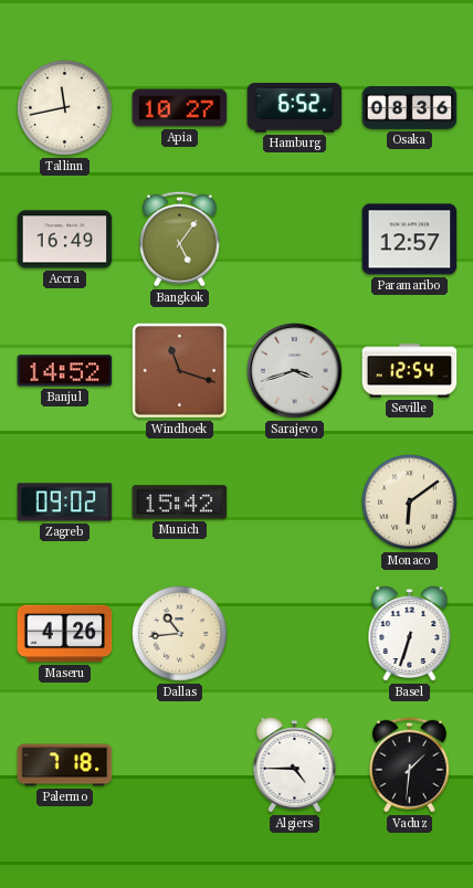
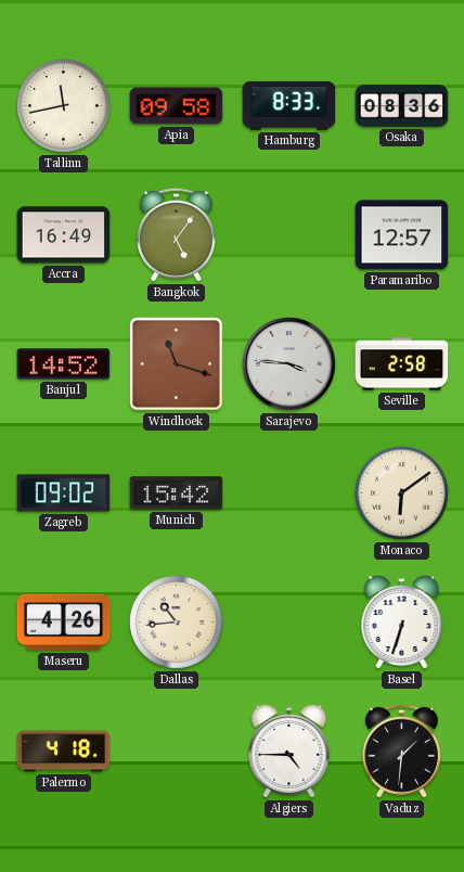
Apia: 10:27 -> 09:58
Hamburg: 6:52 -> 8:33
Sarajevo: 3:42 -> 3:46
Seville: 12:54 -> 2:58
Palermo: 7:18 -> 4:18
